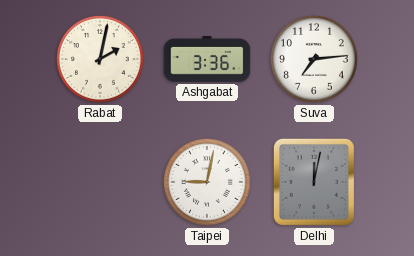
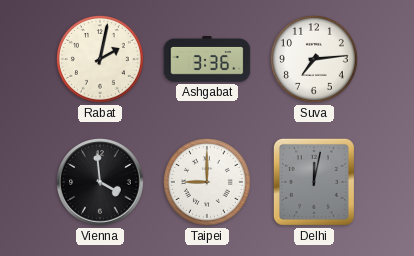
Vienna: none -> 3:59
Taipei: 9:02 -> 9:00
